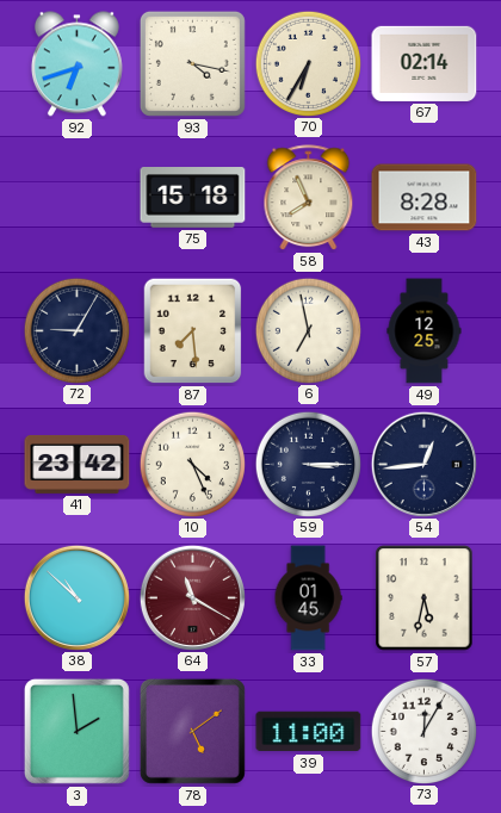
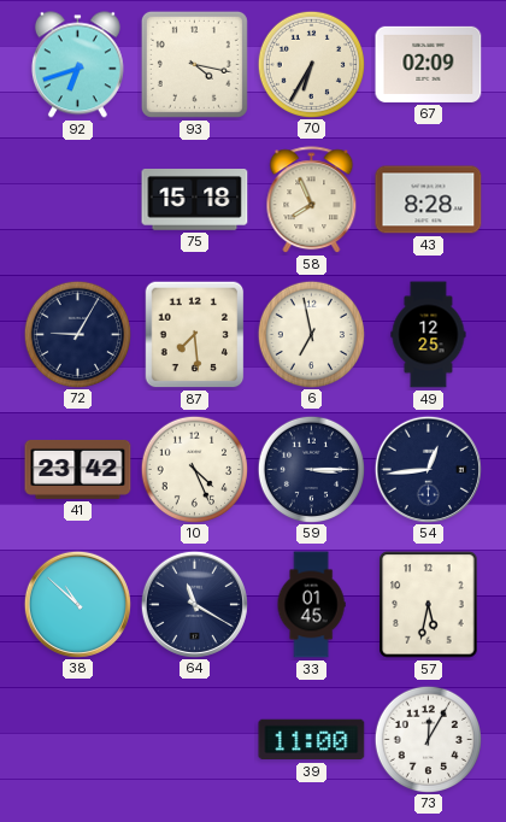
67: 02:14 -> 02:09
64 dial: burgundy -> navy
3: 1:59 -> none
78: 5:09 -> none
